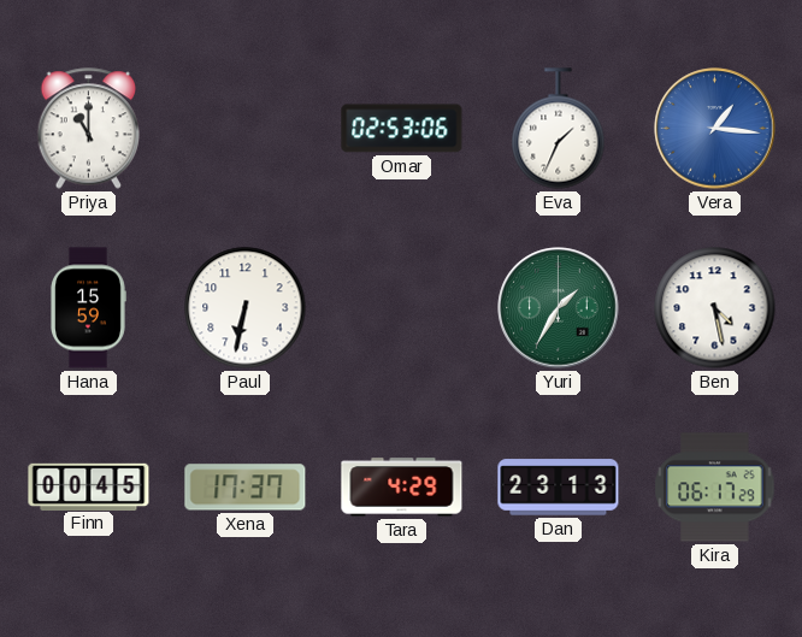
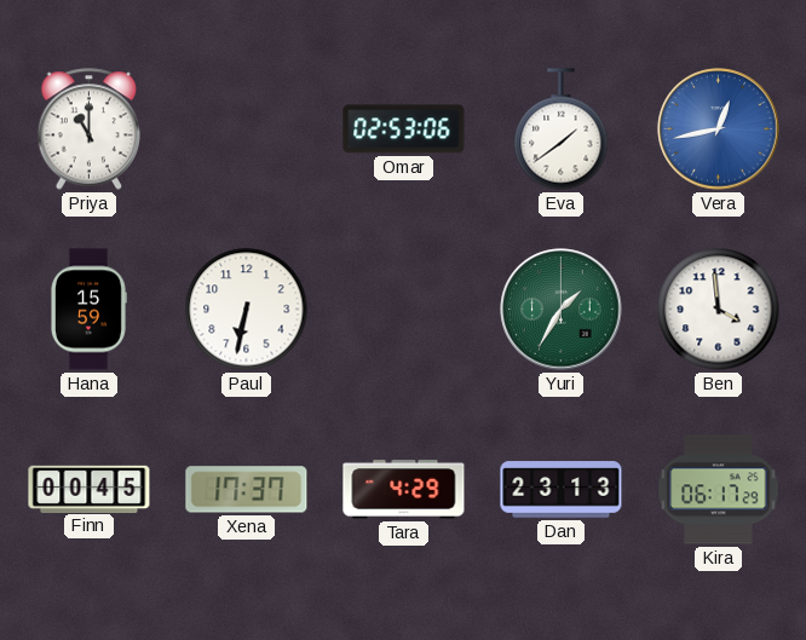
Eva: 1:34 -> 1:39
Vera: 1:16 -> 12:43
Ben: 4:28 -> 3:59
